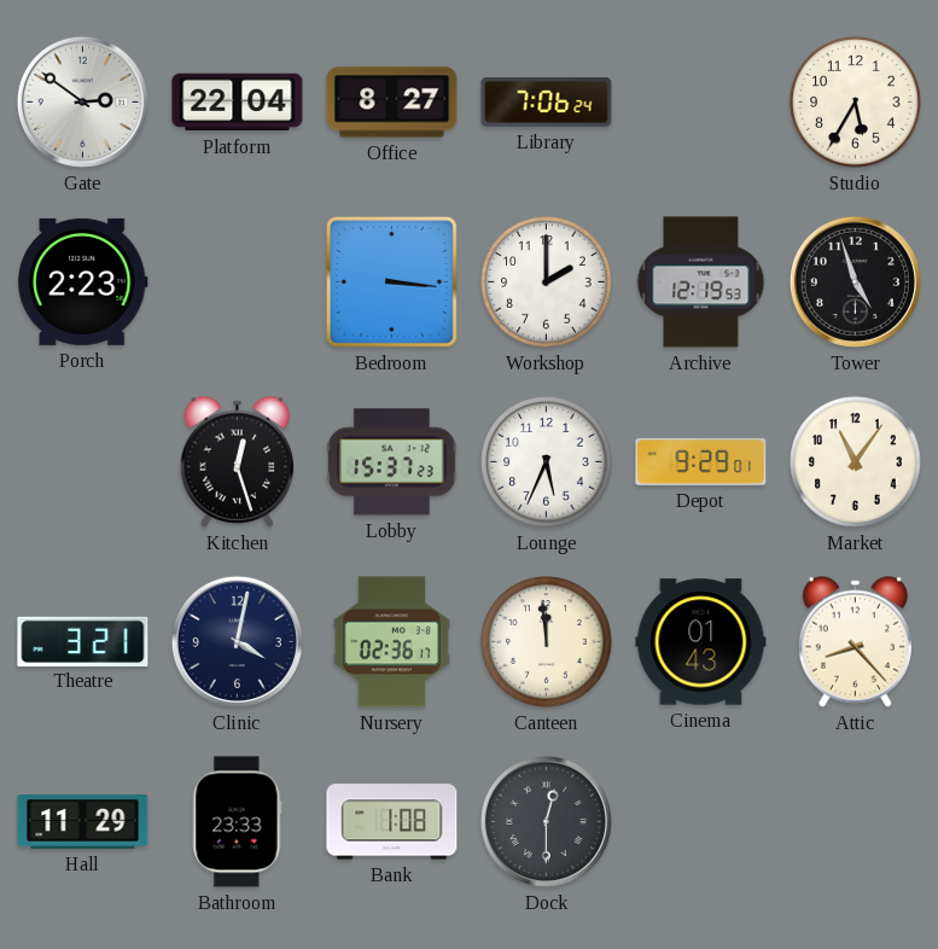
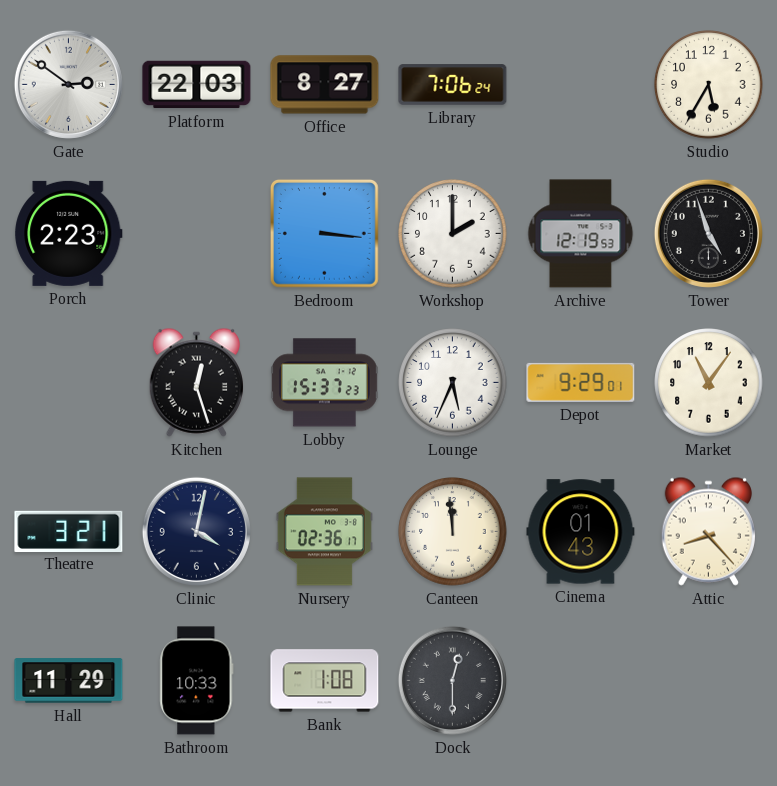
Platform: 22:04 -> 22:03
Bathroom: 23:33 -> 10:33
